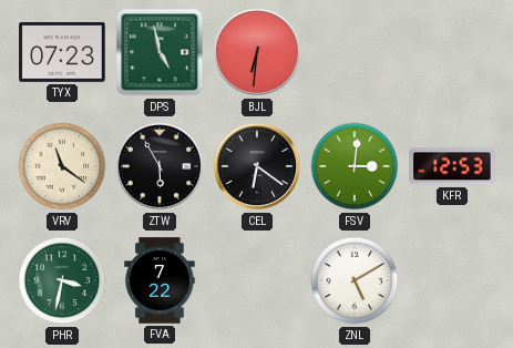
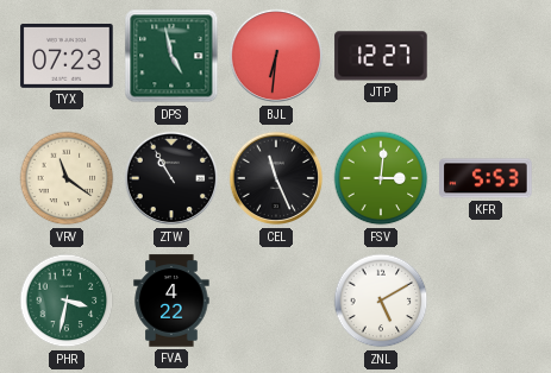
JTP: none -> 12:27
ZTW: 5:55 -> 10:55
CEL: 6:21 -> 11:26
KFR: 12:53 -> 5:53
FVA: 7:22 -> 4:22
